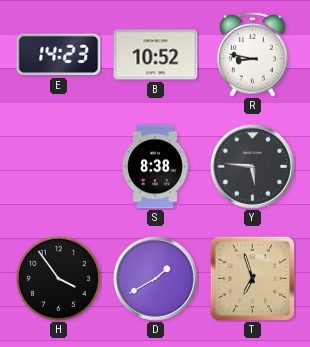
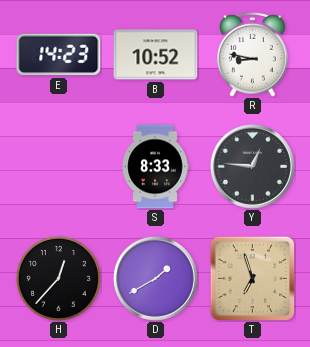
S: 8:38 -> 8:33
Y: 5:46 -> 12:46
H: 3:54 -> 12:37
